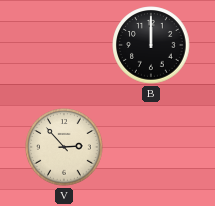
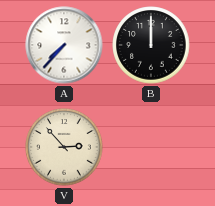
A: none -> 7:37
